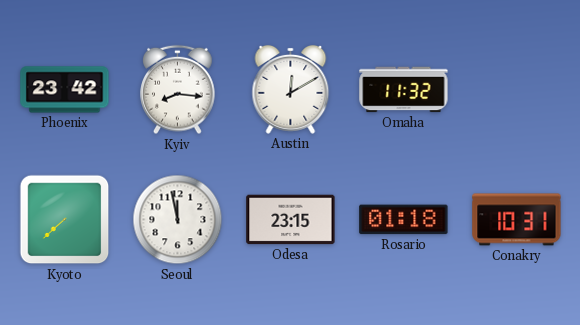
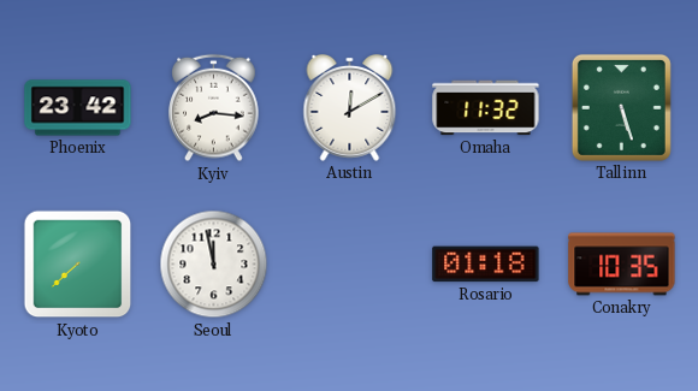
Tallinn: none -> 5:27
Odesa: 23:15 -> none
Conakry: 10:31 -> 10:35
